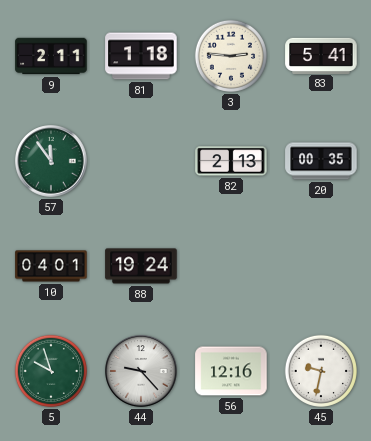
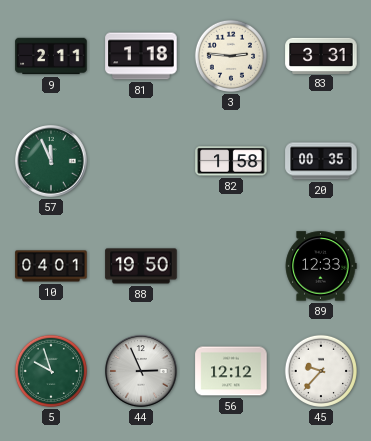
83: 5:41 -> 3:31
57: 11:54 -> 11:56
82: 2:13 -> 1:58
88: 19:24 -> 19:50
89: none -> 12:33
44: 9:23 -> 2:56
56: 12:16 -> 12:12
45: 9:32 -> 9:37
